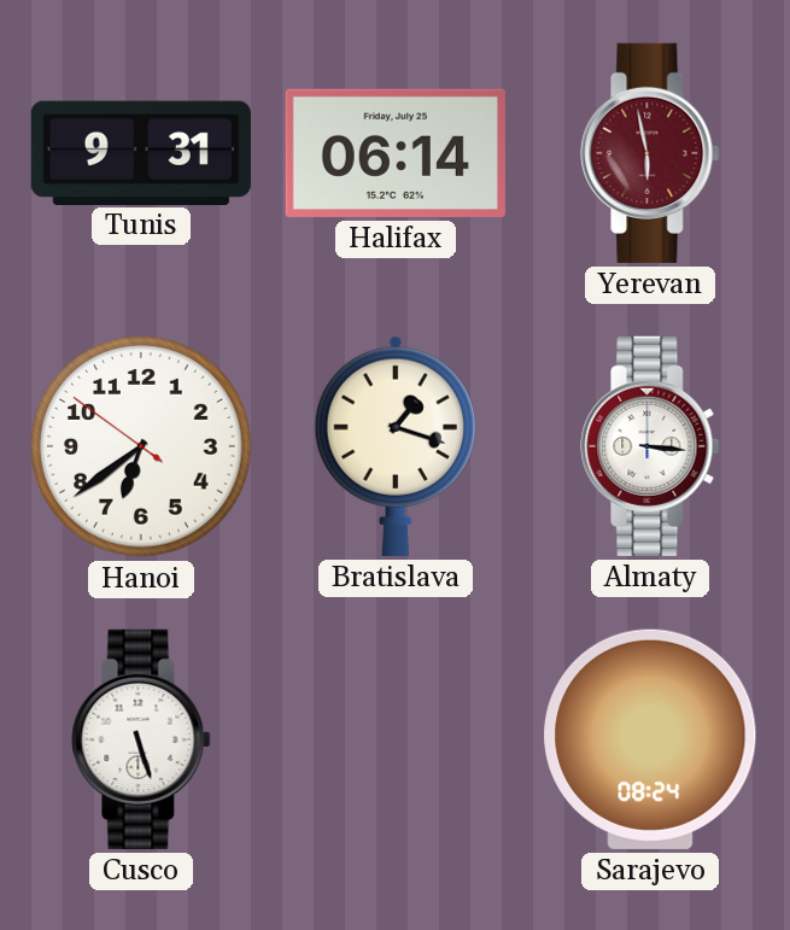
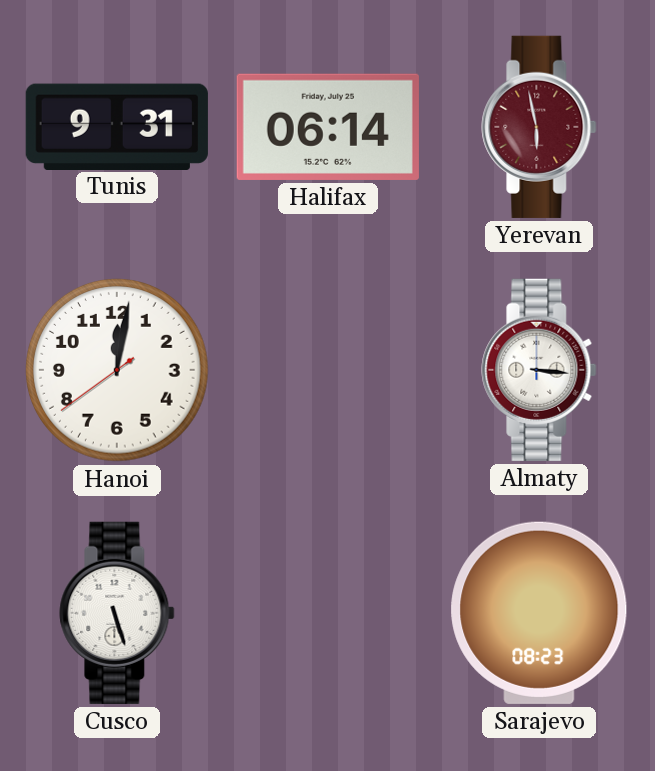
Hanoi: 6:38 -> 12:01
Bratislava: 1:18 -> none
Sarajevo: 08:24 -> 08:23
